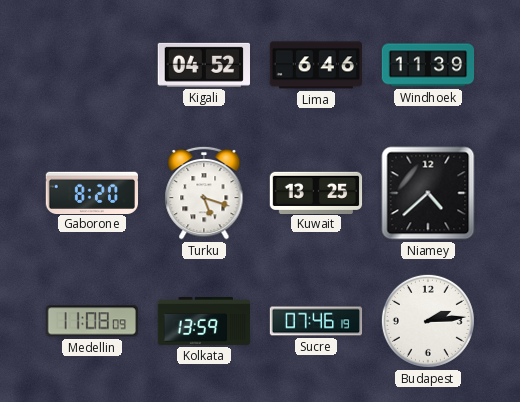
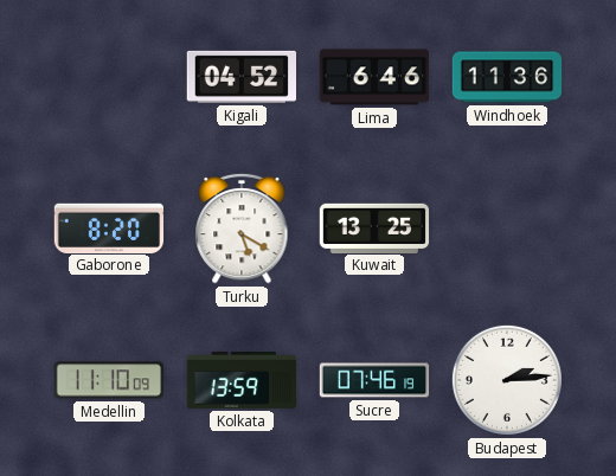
Windhoek: 11:39 -> 11:36
Turku: 5:18 -> 5:20
Niamey: 4:38 -> none
Medellin: 11:08 -> 11:10
